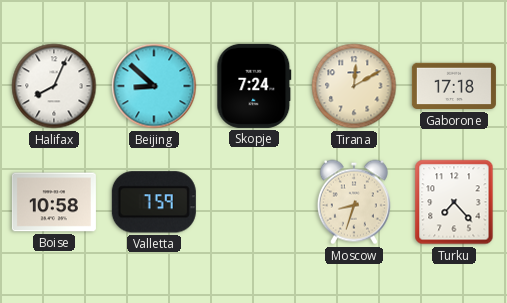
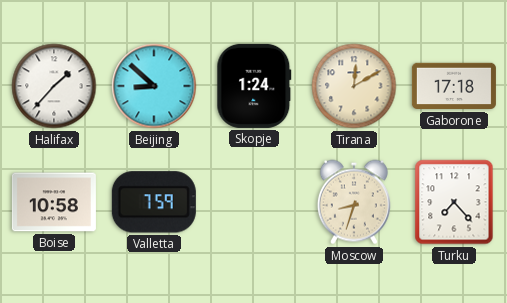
Halifax: 8:04 -> 1:37
Skopje: 7:24 -> 1:24
